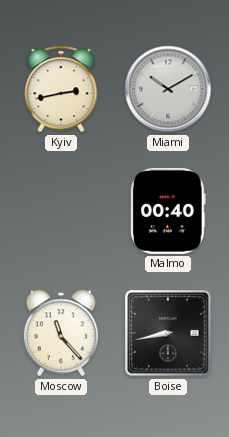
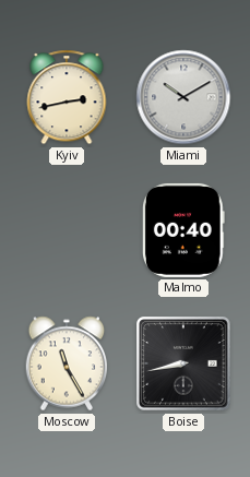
Moscow: 11:23 -> 11:25
